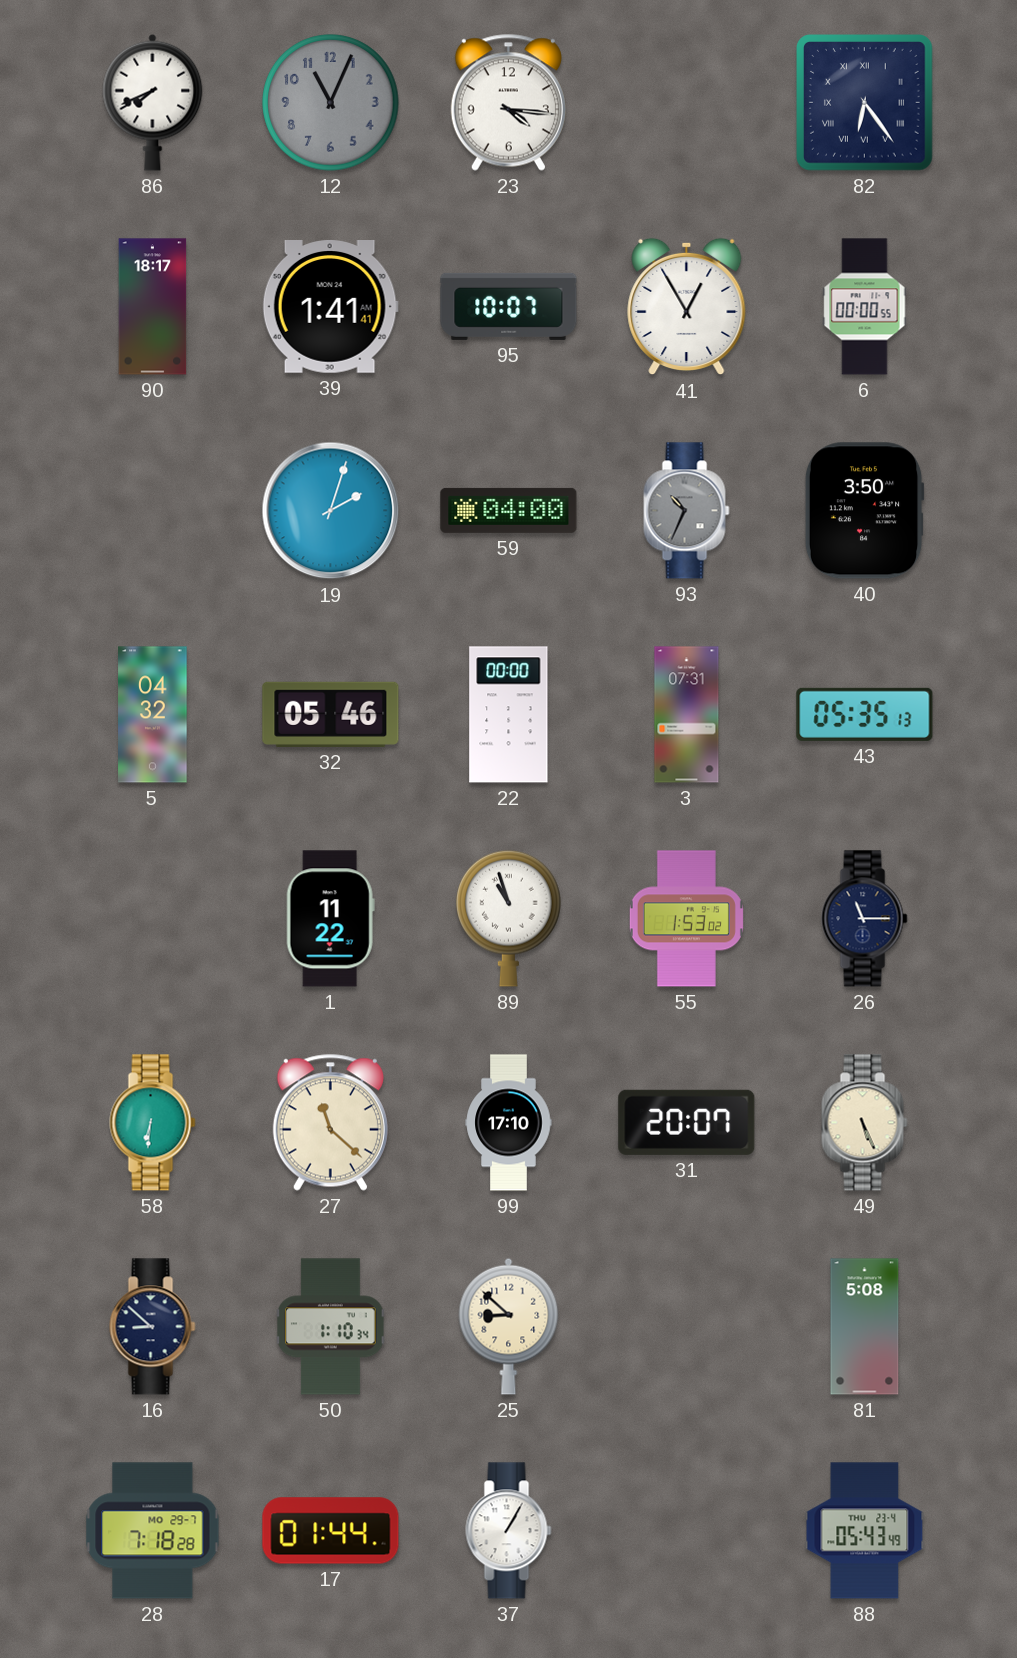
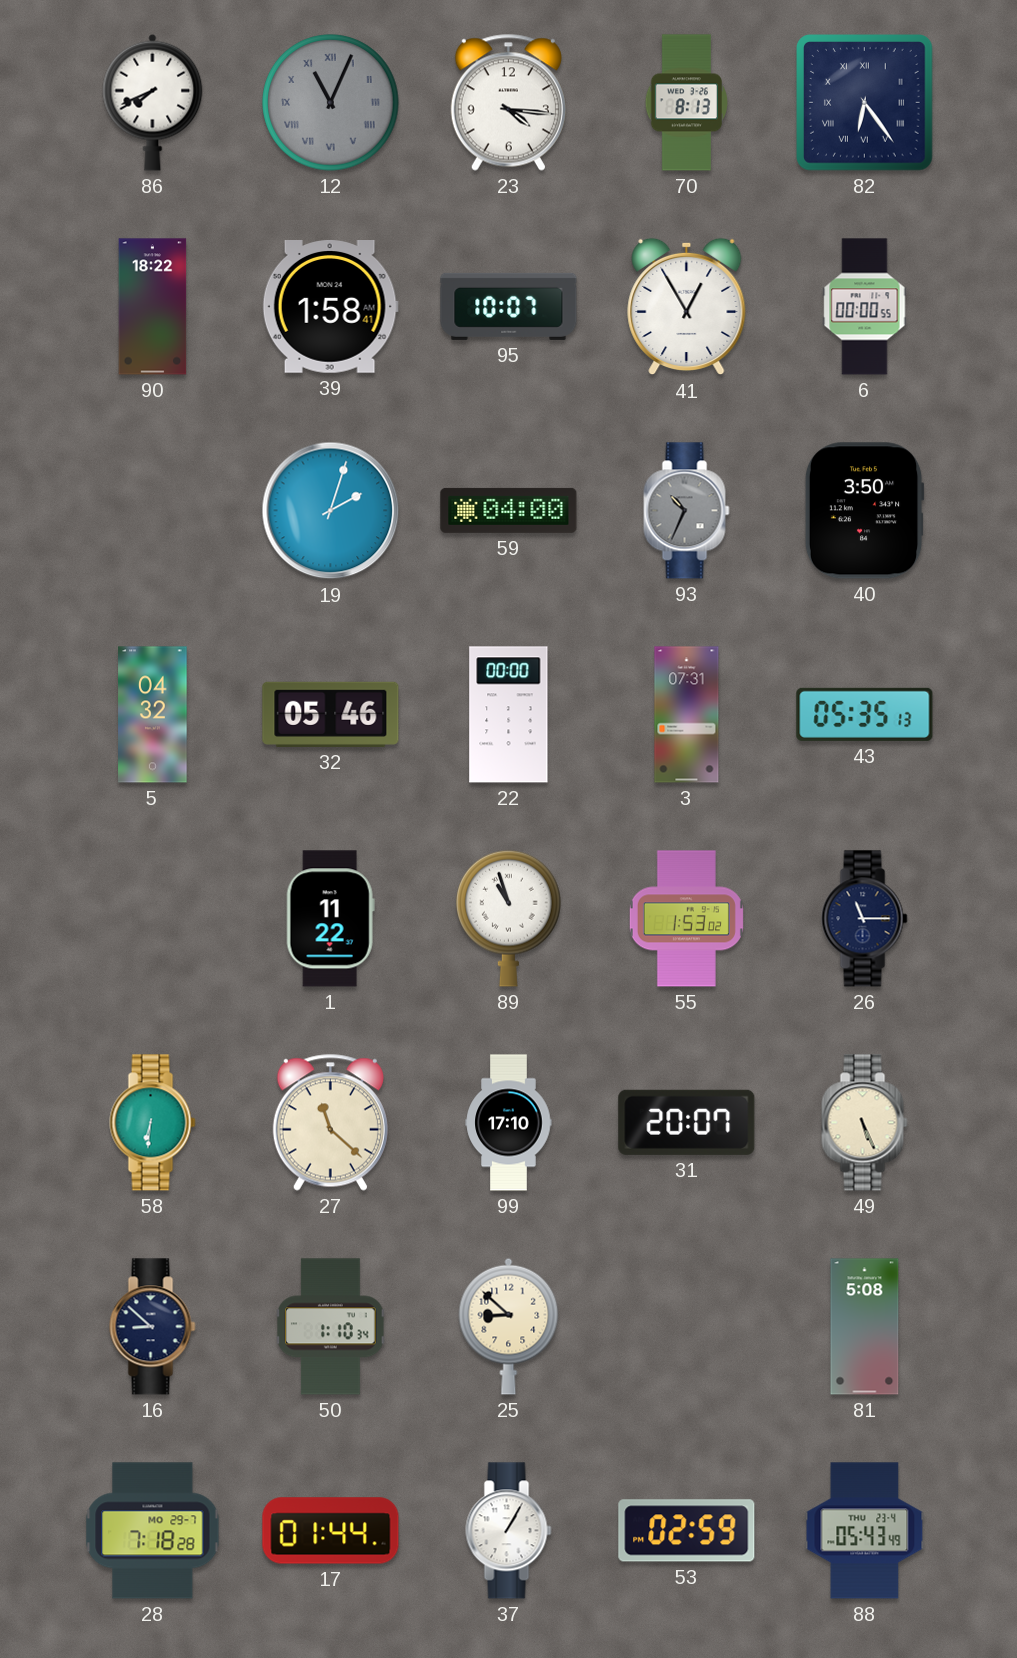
12 numerals: Arabic -> Roman
70: none -> 8:13
90: 18:17 -> 18:22
39: 1:41 -> 1:58
53: none -> 02:59
